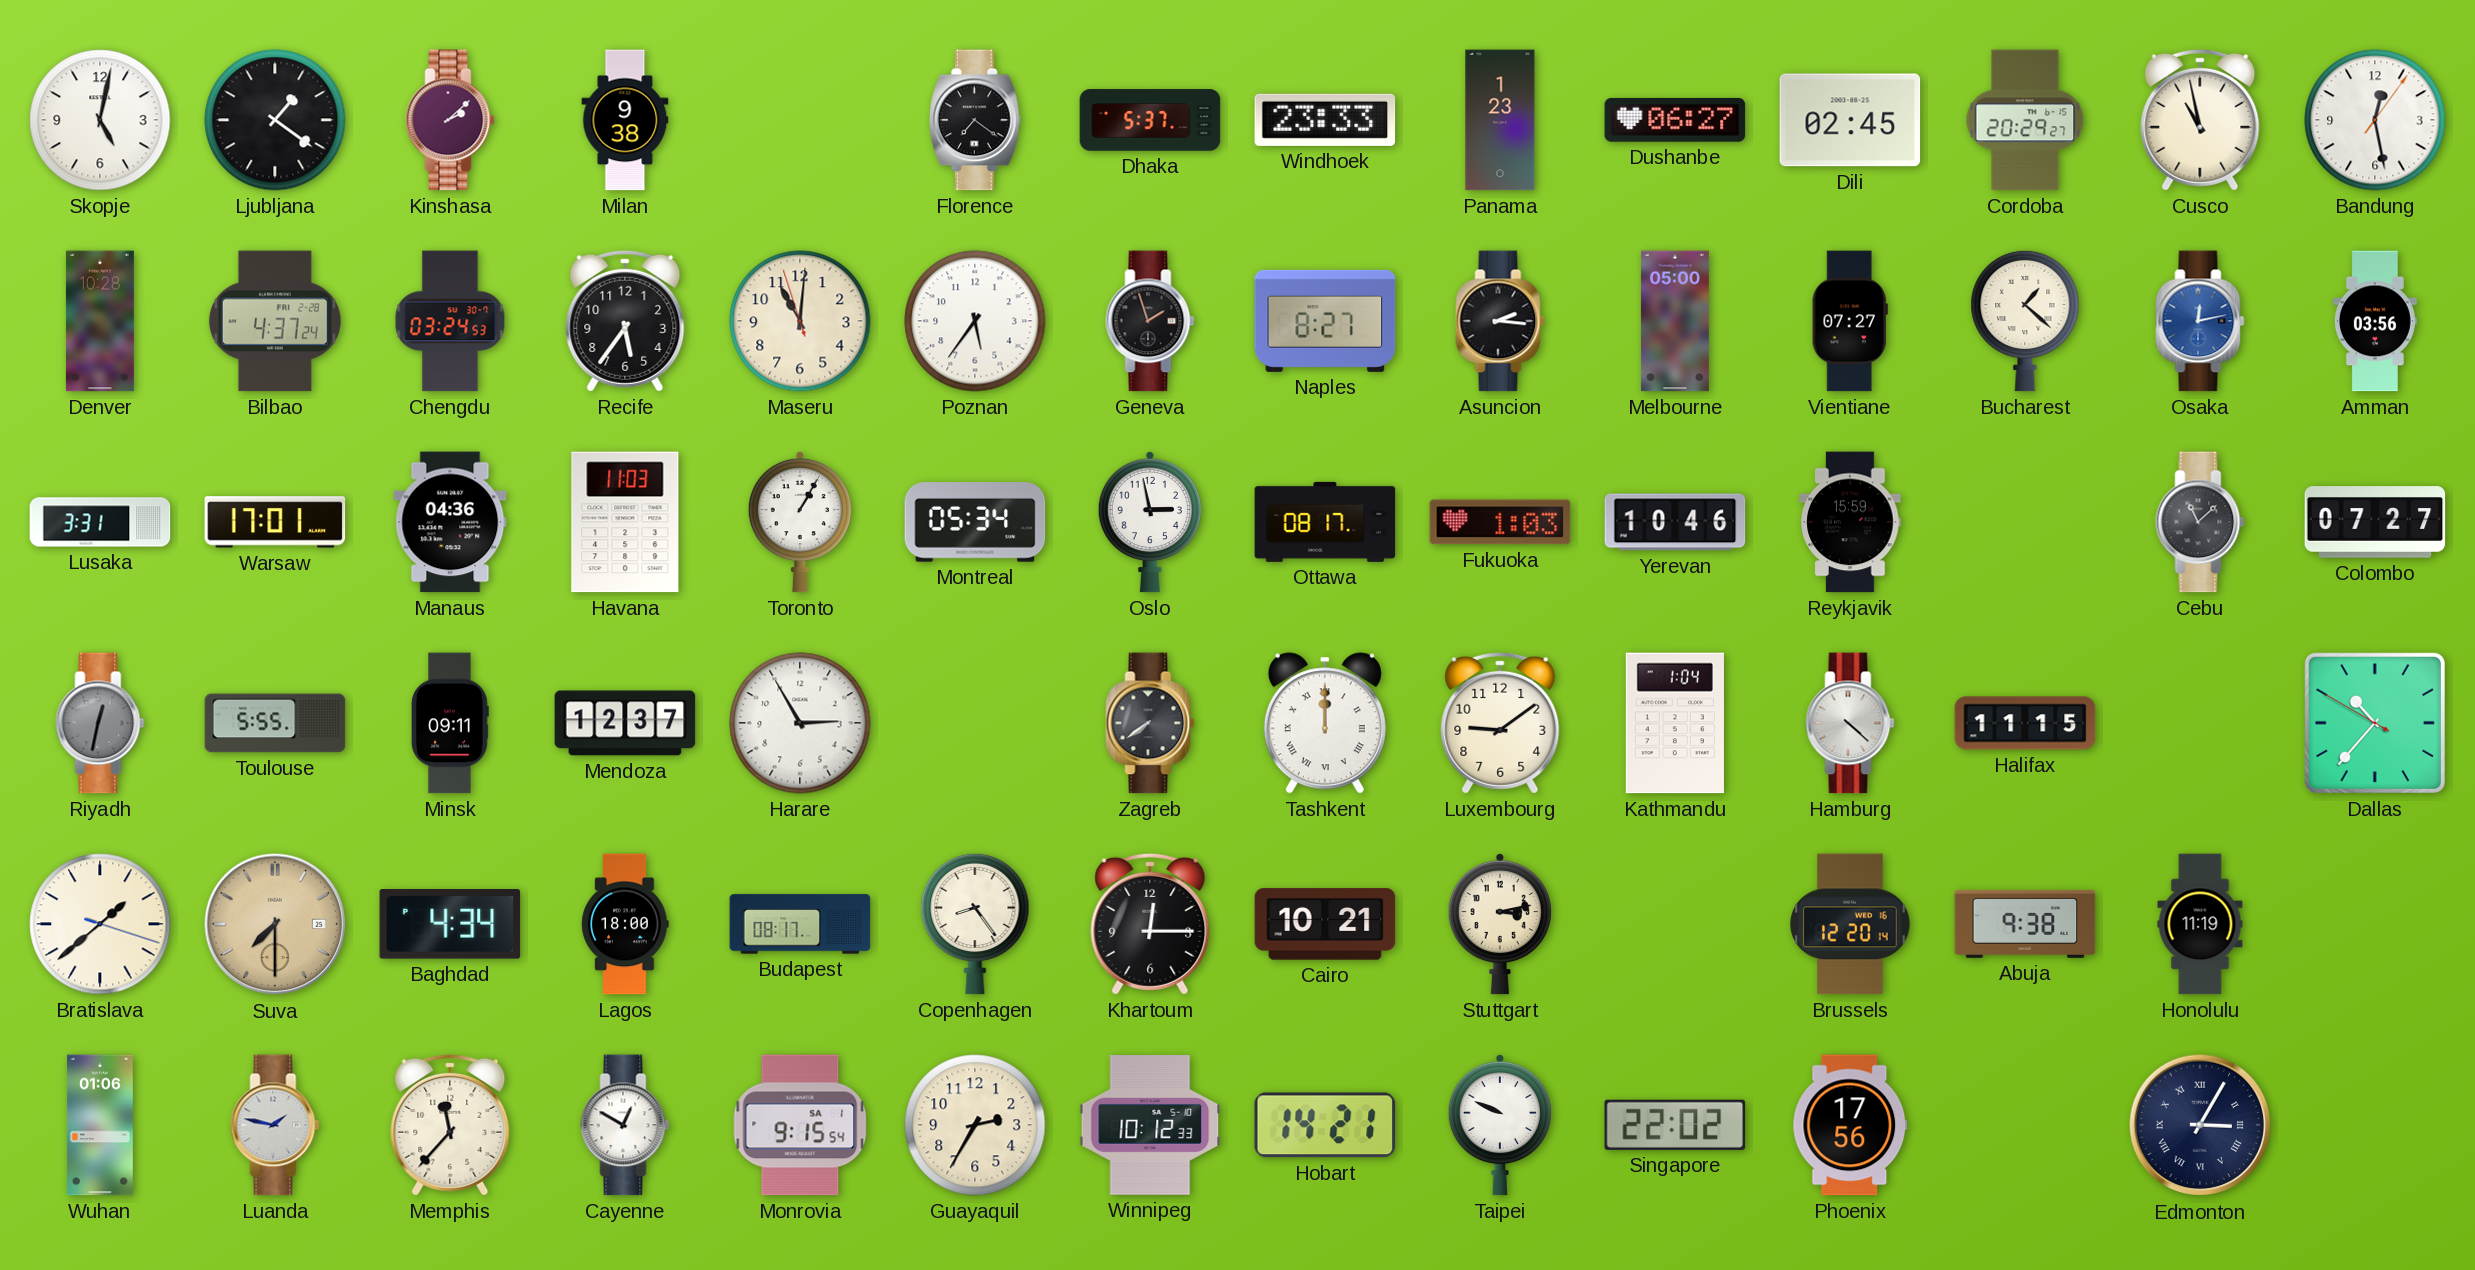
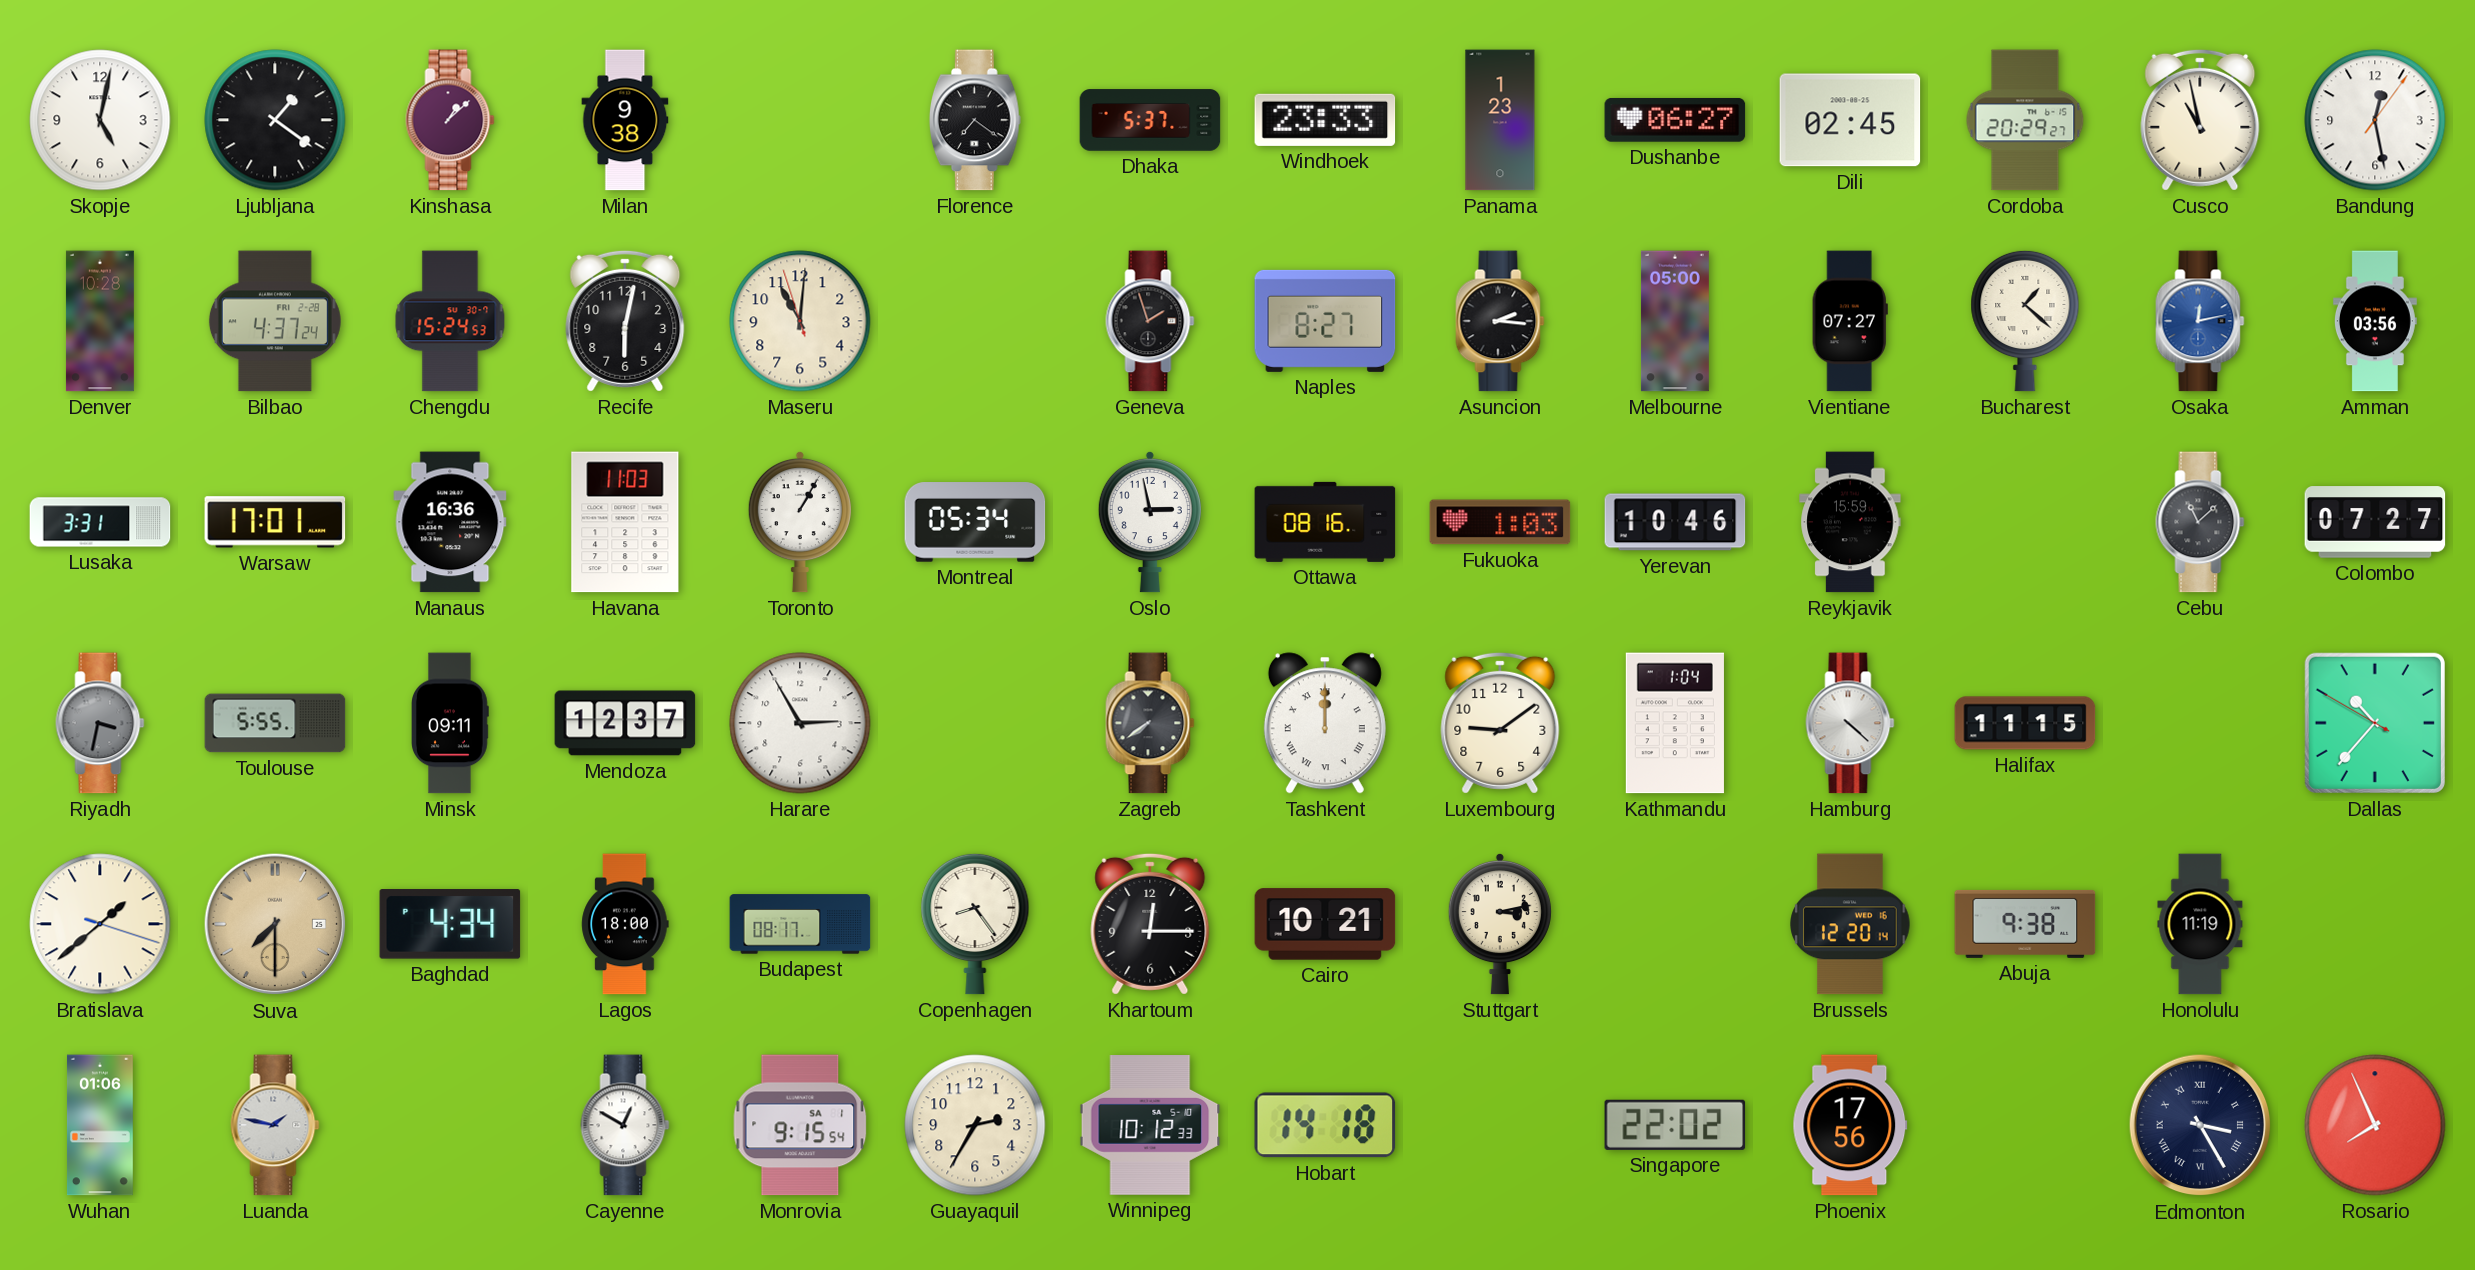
Kinshasa: 2:08 -> 1:08
Chengdu: 03:24 -> 15:24
Recife: 5:36 -> 6:02
Poznan: 5:36 -> none
Manaus: 04:36 -> 16:36
Ottawa: 08:17 -> 08:16
Riyadh: 12:32 -> 3:32
Memphis: 11:37 -> none
Hobart: 14:21 -> 14:18
Taipei: 9:49 -> none
Edmonton: 3:05 -> 3:25
Rosario: none -> 7:56
